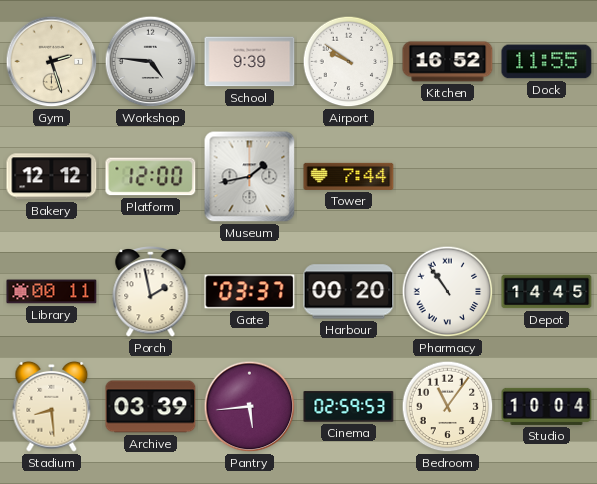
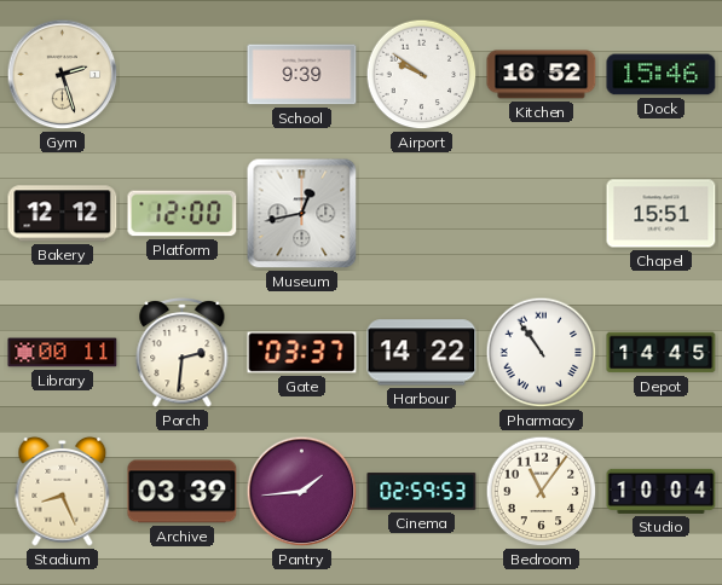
Workshop: 4:46 -> none
Dock: 11:55 -> 15:46
Museum: 1:43 -> 12:43
Tower: 7:44 -> none
Chapel: none -> 15:51
Porch: 1:58 -> 2:31
Harbour: 00:20 -> 14:22
Stadium: 8:29 -> 8:26
Pantry: 5:44 -> 1:44
